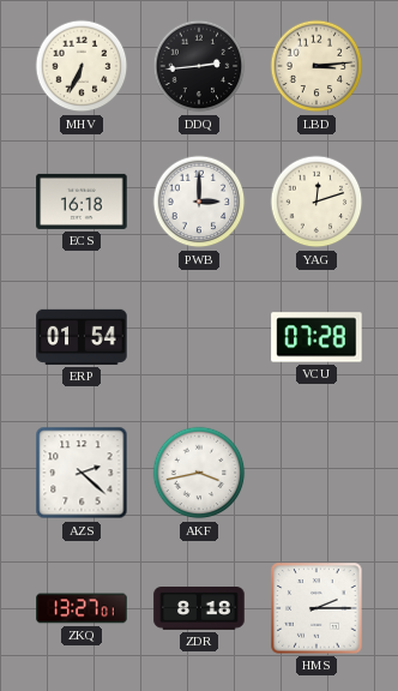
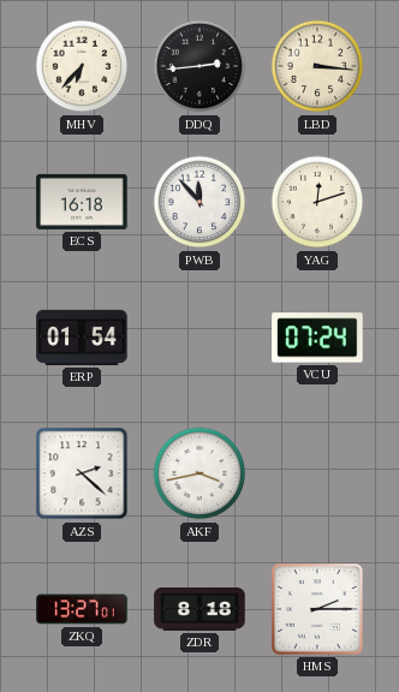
MHV: 6:34 -> 6:37
LBD: 3:14 -> 3:16
PWB: 3:00 -> 11:53
VCU: 07:28 -> 07:24
